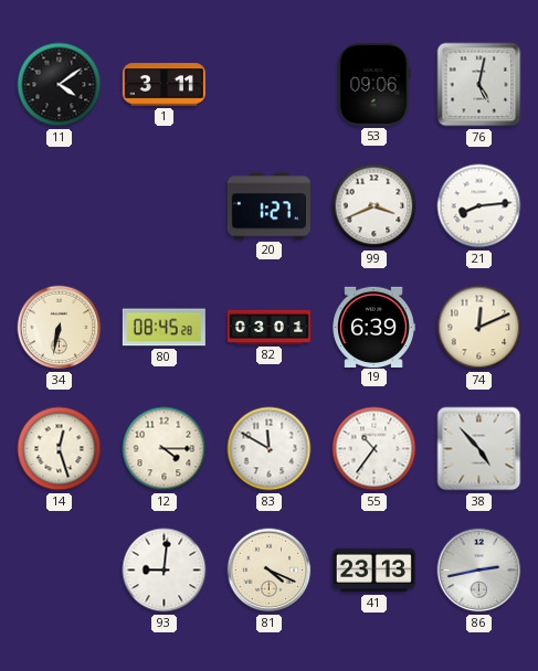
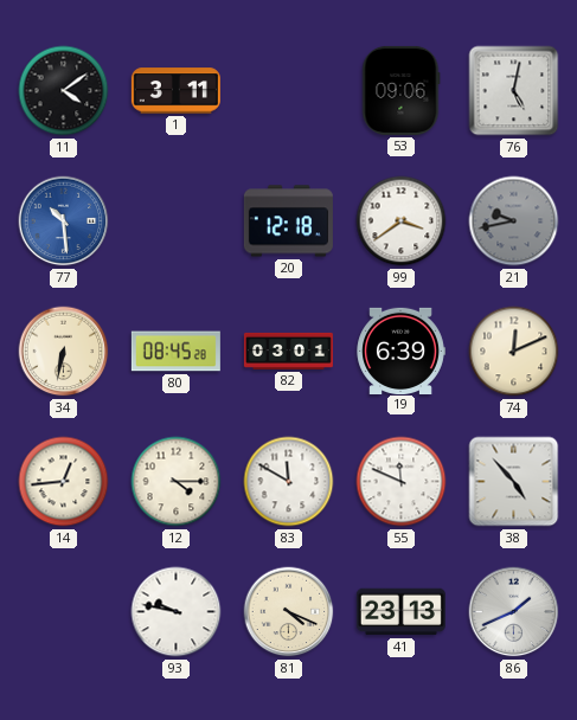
77: none -> 10:29
20: 1:27 -> 12:18
99: 3:41 -> 3:39
21: 8:14 -> 9:43
21 dial: white -> grey
14: 12:27 -> 12:44
55: 10:36 -> 11:49
93: 9:01 -> 9:47
86: 2:43 -> 1:41
